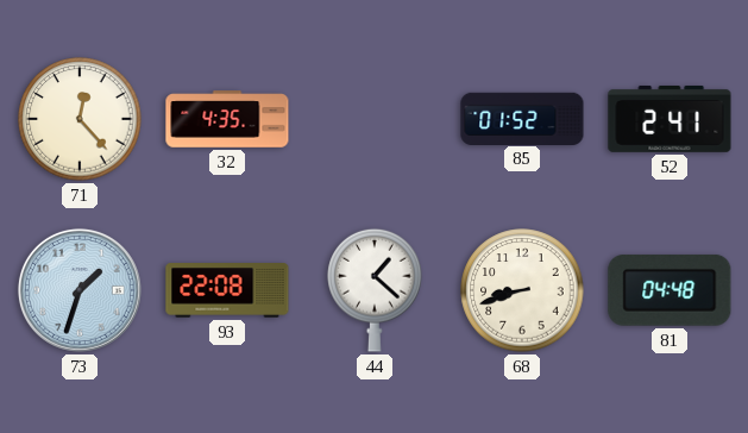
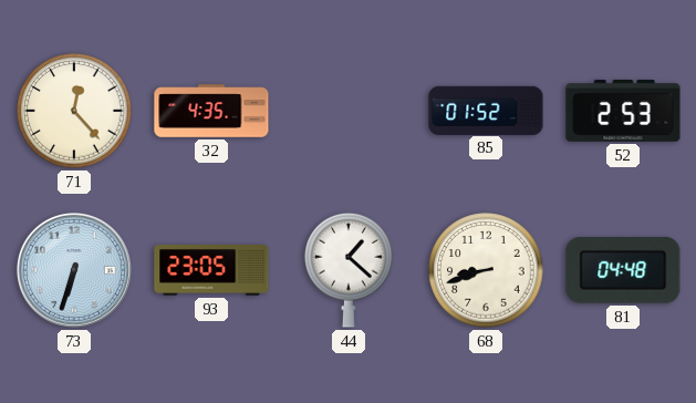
52: 2:41 -> 2:53
73: 1:33 -> 6:33
93: 22:08 -> 23:05
